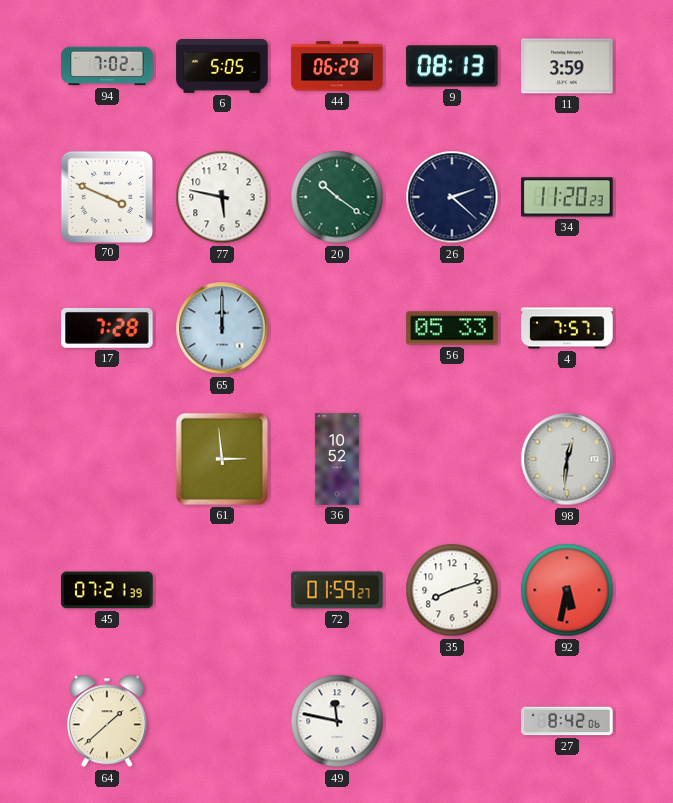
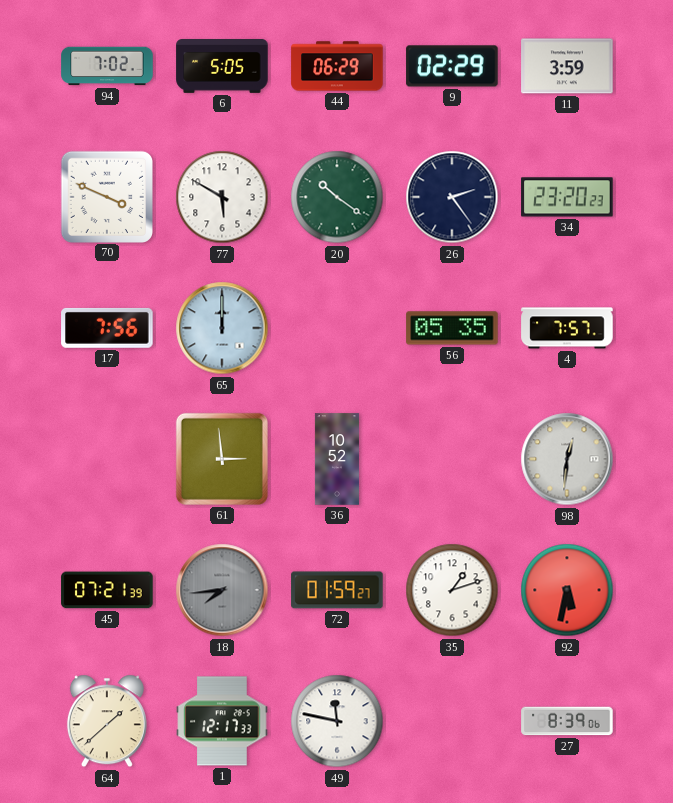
9: 08:13 -> 02:29
77: 5:47 -> 5:50
26: 2:22 -> 2:24
34: 11:20 -> 23:20
17: 7:28 -> 7:56
56: 05:33 -> 05:35
18: none -> 7:44
35: 8:12 -> 1:12
1: none -> 12:17
27: 8:42 -> 8:39
